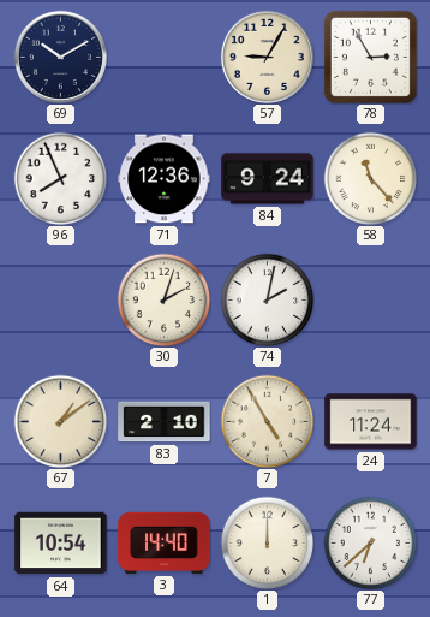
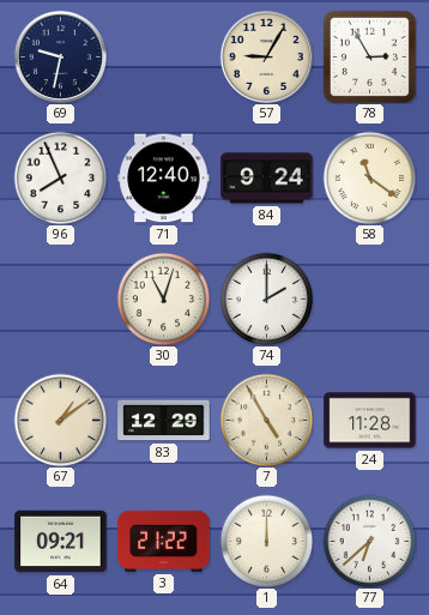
69: 10:10 -> 9:32
71: 12:36 -> 12:40
58: 11:23 -> 11:21
30: 2:03 -> 11:03
74: 2:02 -> 2:00
83: 2:10 -> 12:29
24: 11:24 -> 11:28
64: 10:54 -> 09:21
3: 14:40 -> 21:22
